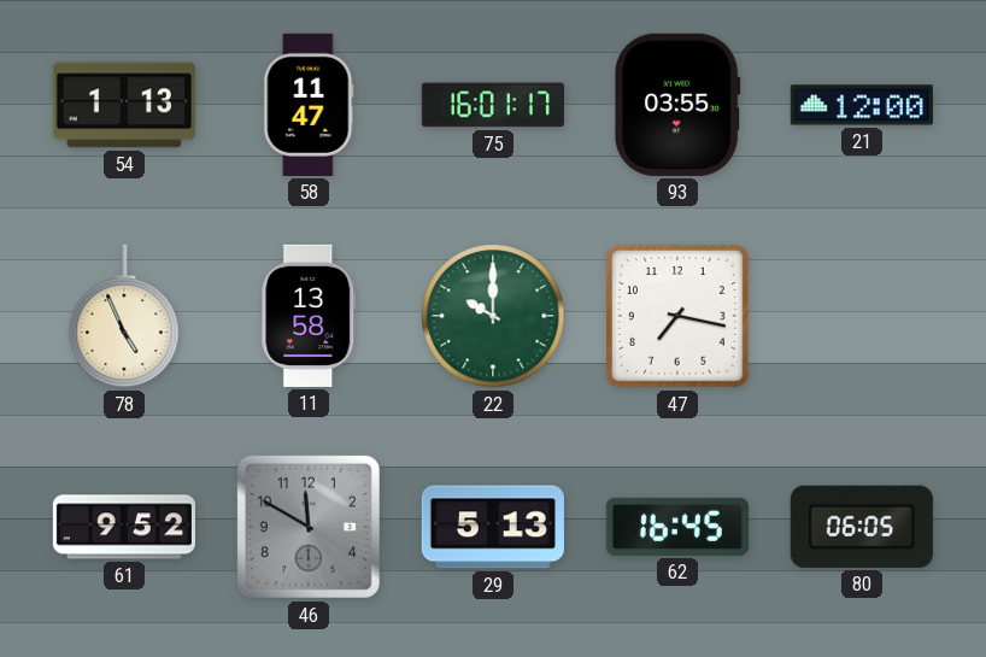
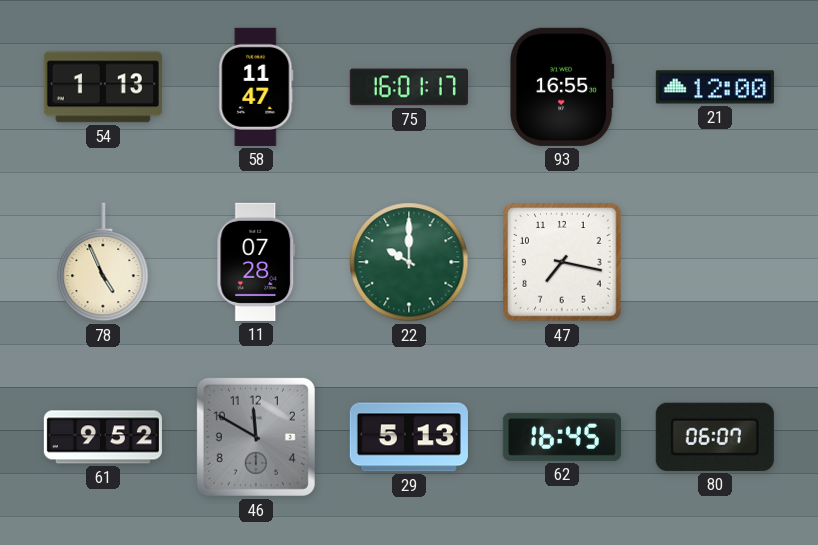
93: 03:55 -> 16:55
11: 13:58 -> 07:28
80: 06:05 -> 06:07
